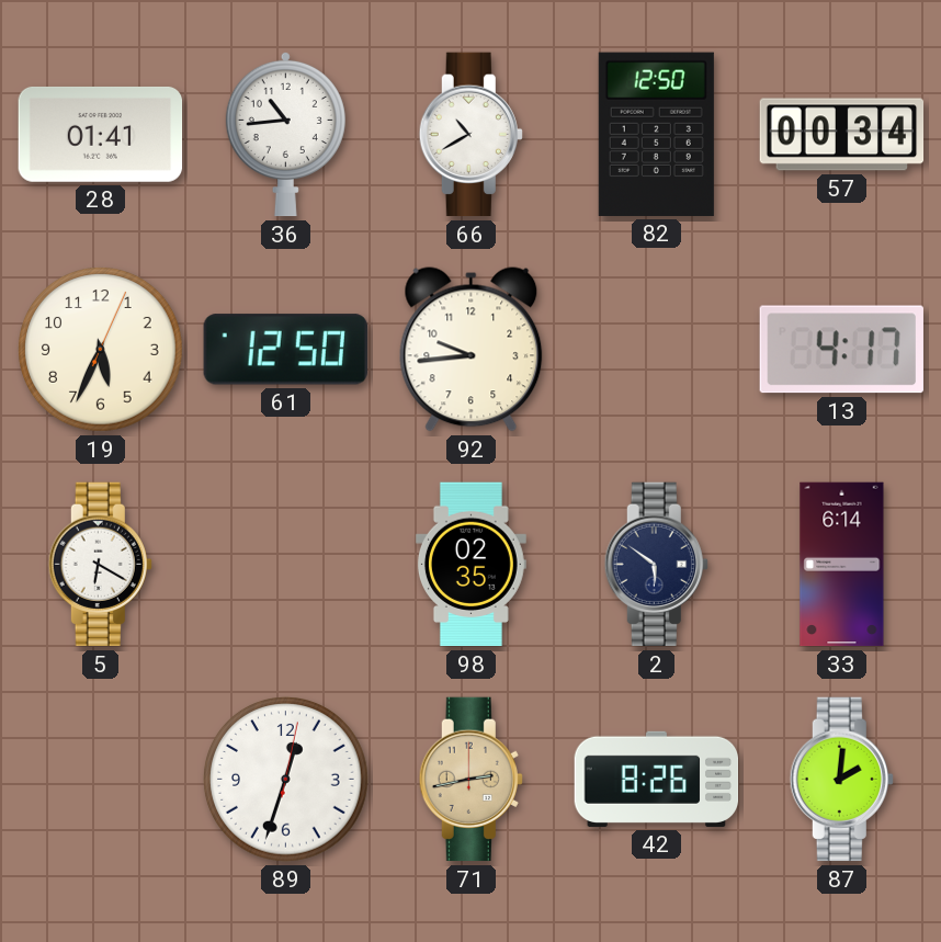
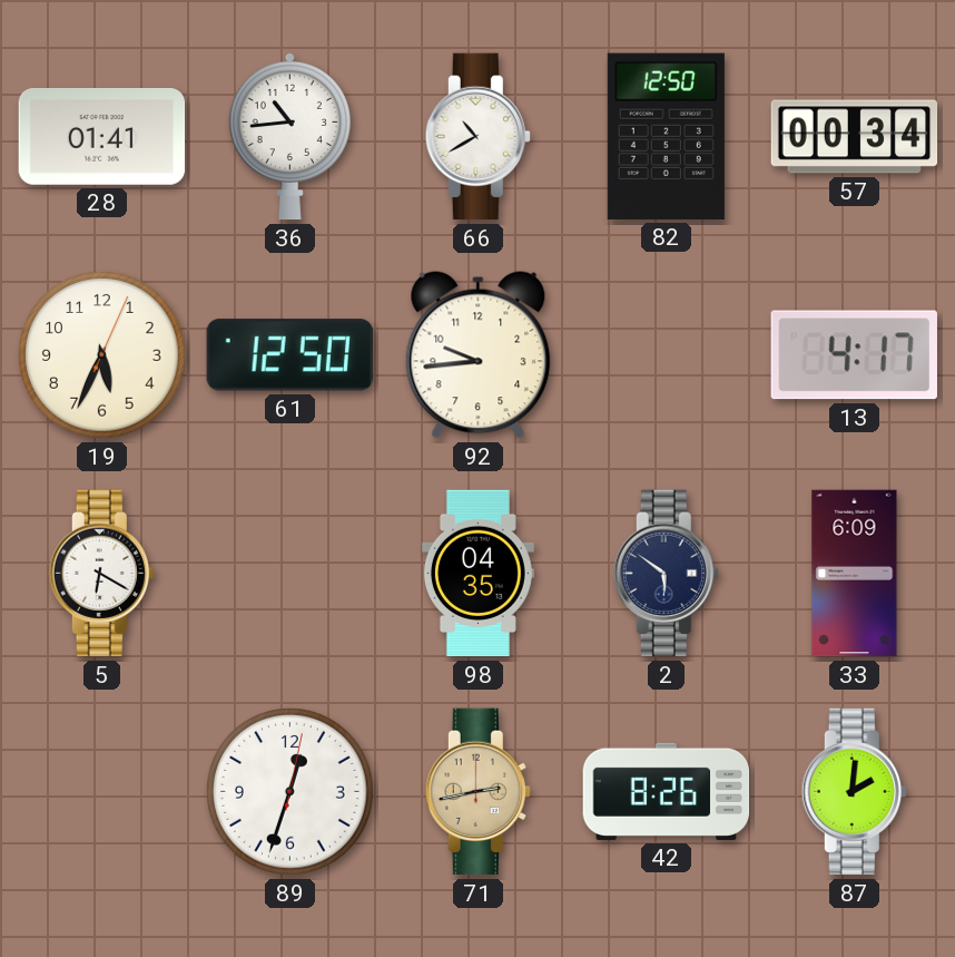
98: 02:35 -> 04:35
33: 6:14 -> 6:09
